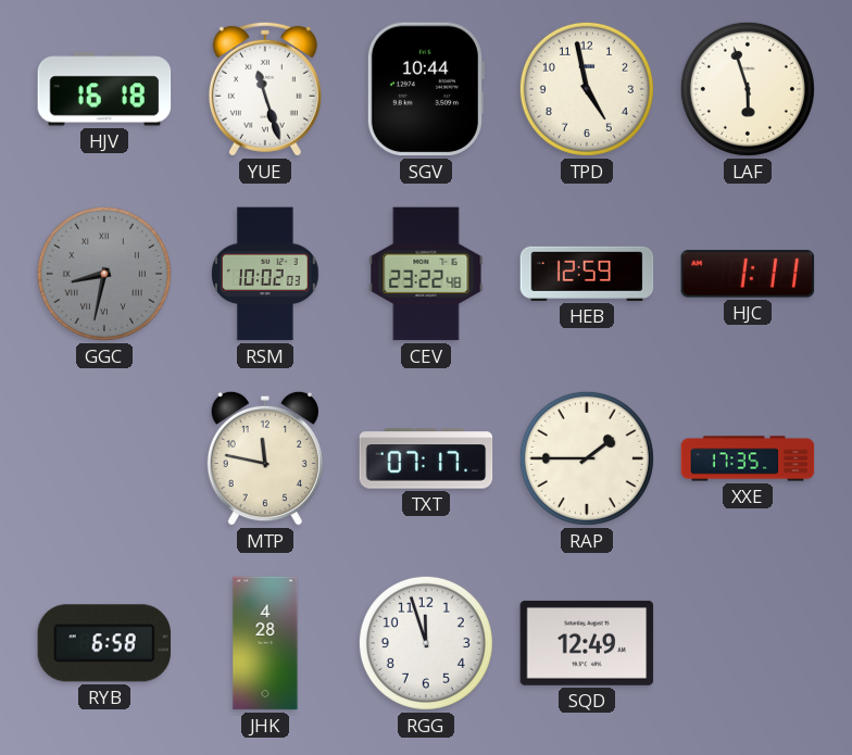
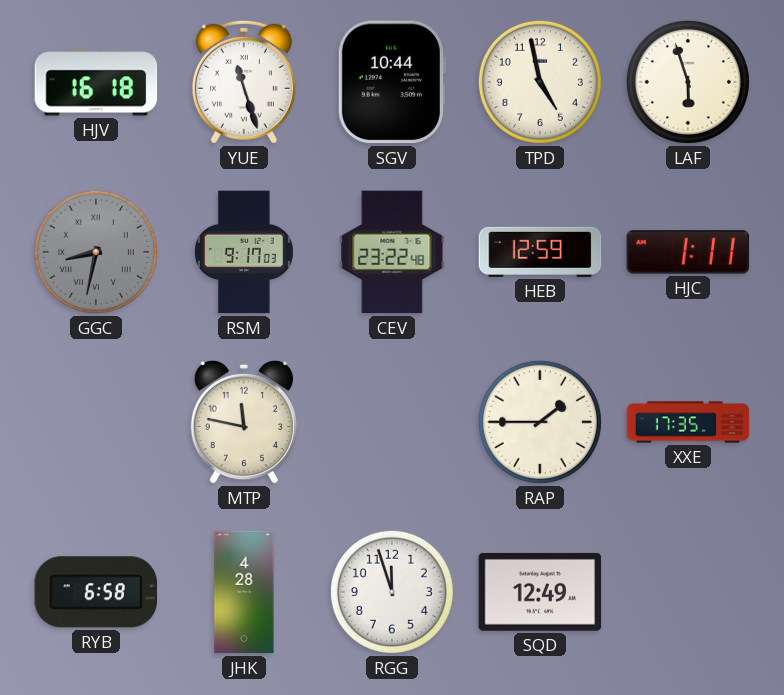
RSM: 10:02 -> 9:17
TXT: 07:17 -> none
